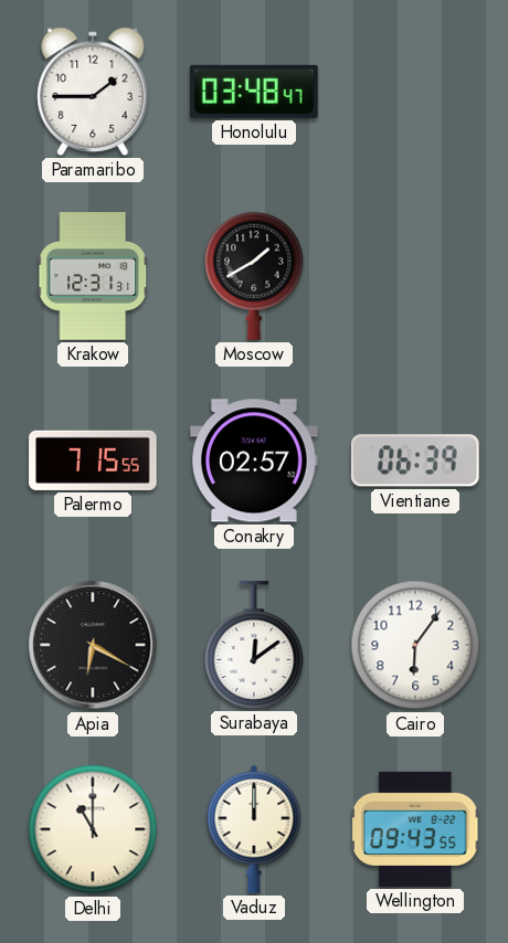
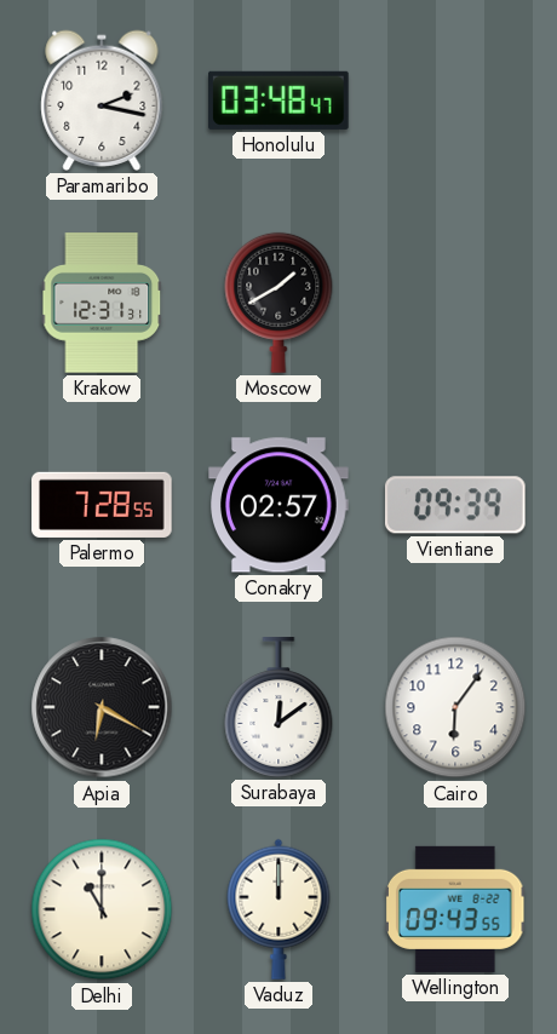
Paramaribo: 1:45 -> 2:17
Palermo: 7:15 -> 7:28
Vientiane: 06:39 -> 09:39
